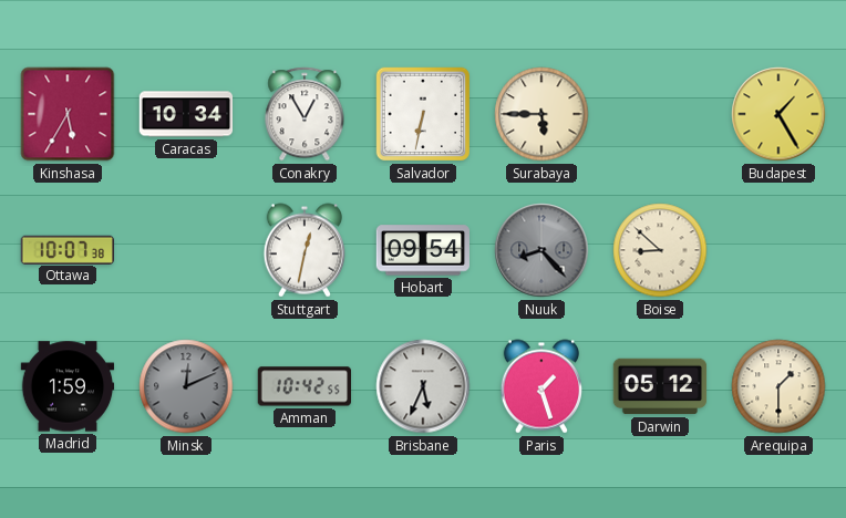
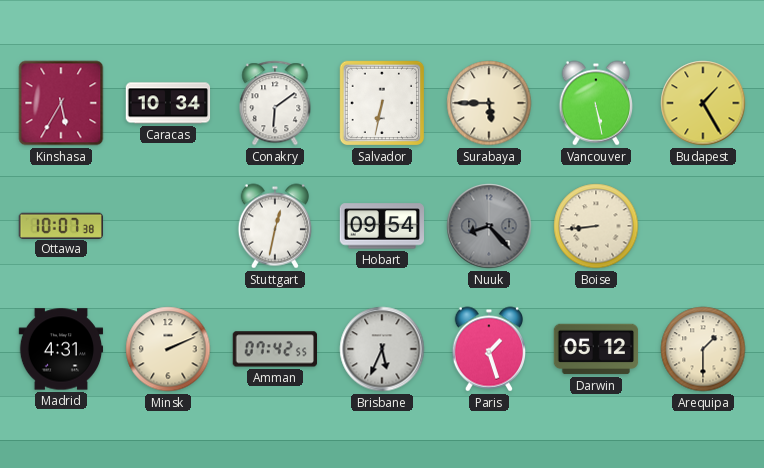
Conakry: 12:55 -> 6:09
Vancouver: none -> 5:28
Boise: 8:52 -> 8:44
Madrid: 1:59 -> 4:31
Minsk: 12:11 -> 2:11
Minsk dial: grey -> cream
Amman: 10:42 -> 07:42
